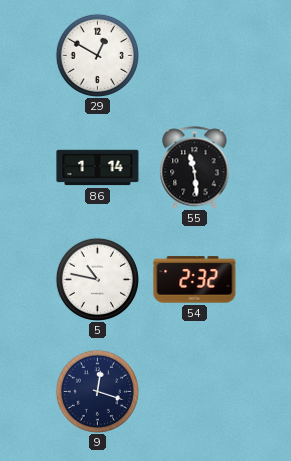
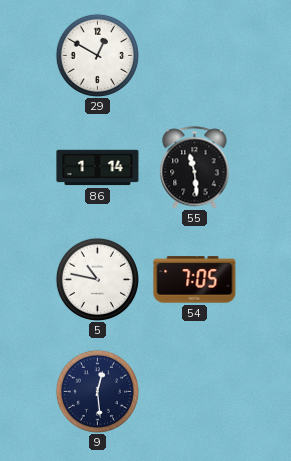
54: 2:32 -> 7:05
9: 12:18 -> 12:29
